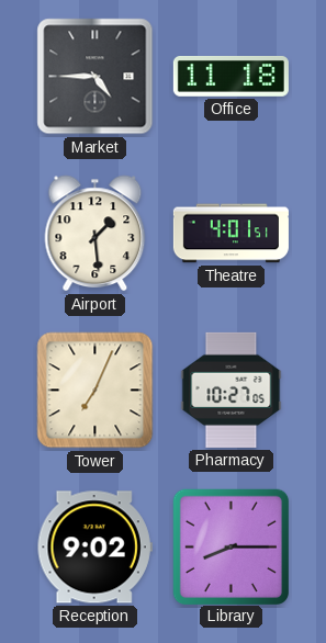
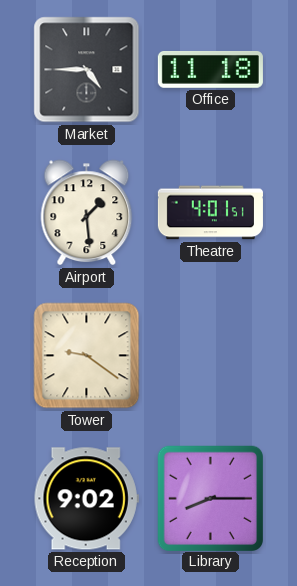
Tower: 7:04 -> 9:21
Pharmacy: 10:27 -> none
